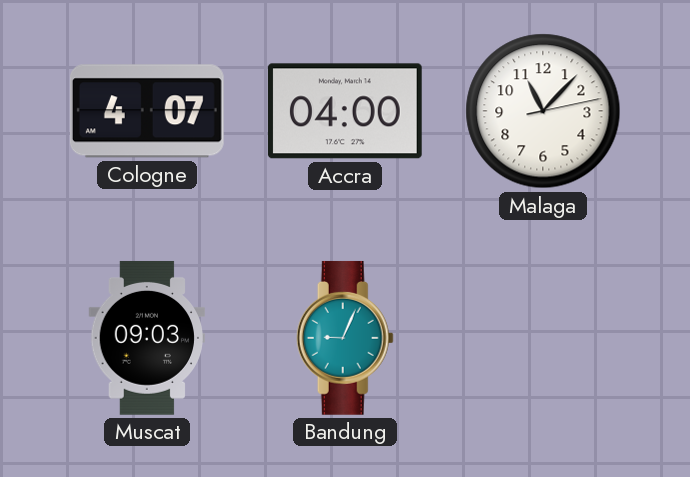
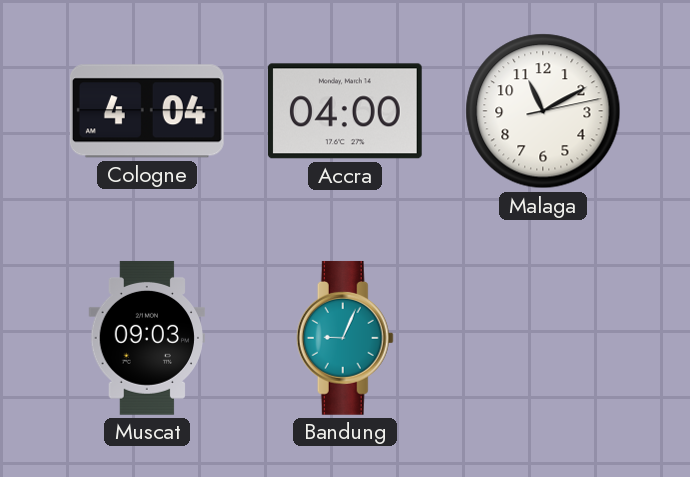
Cologne: 4:07 -> 4:04
Malaga: 11:07 -> 11:10
